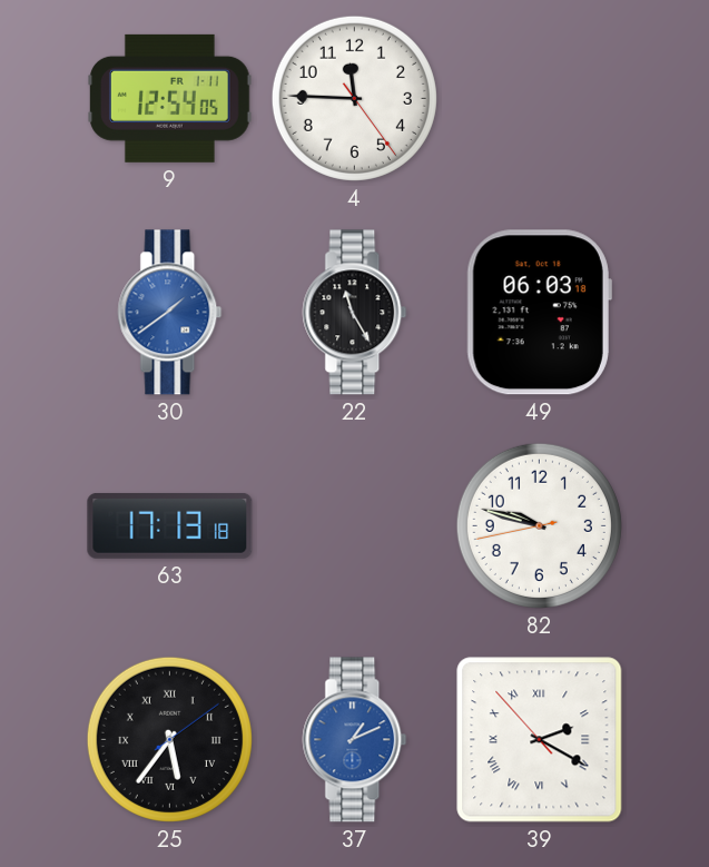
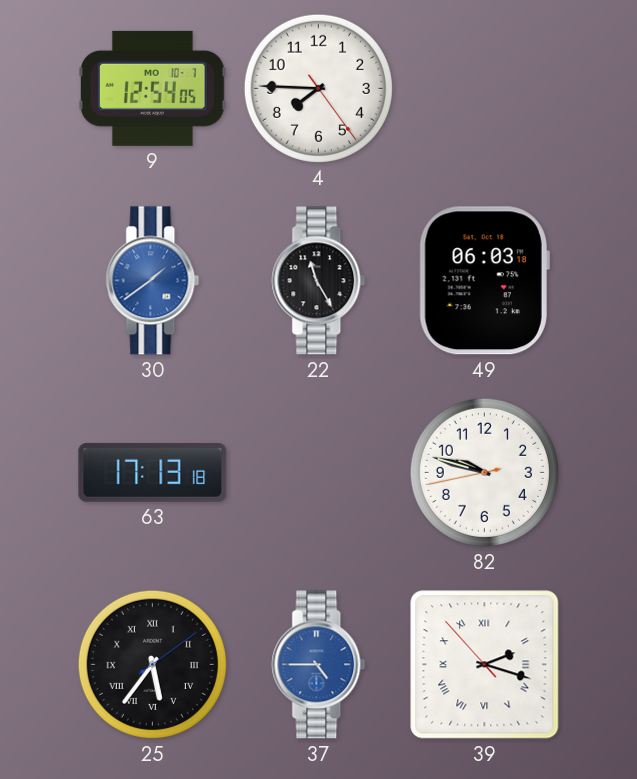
9 date: FR 1-11 -> MO 10-7
4: 11:45 -> 7:45
37: 1:11 -> 4:45
39: 2:19 -> 2:17
